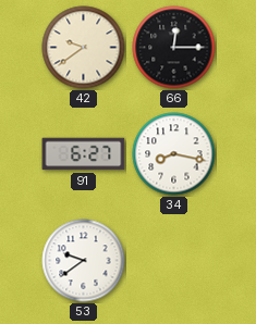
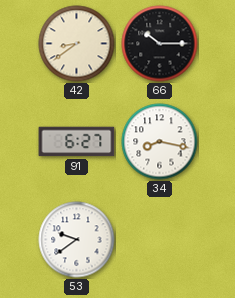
42: 9:39 -> 8:39
66: 12:15 -> 10:15
